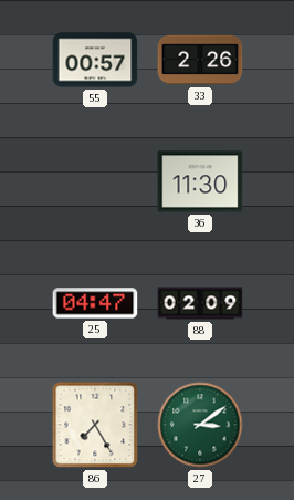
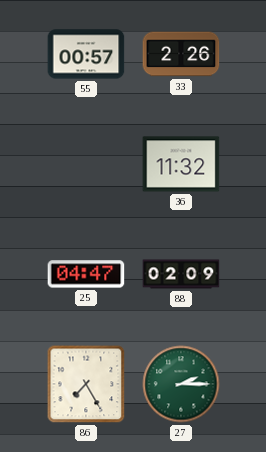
36: 11:30 -> 11:32
27: 3:09 -> 2:15
